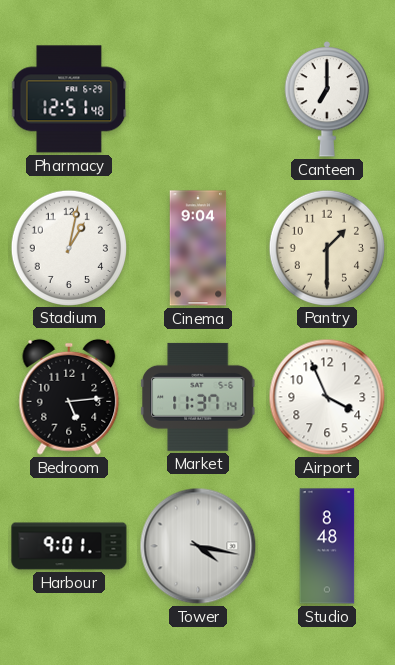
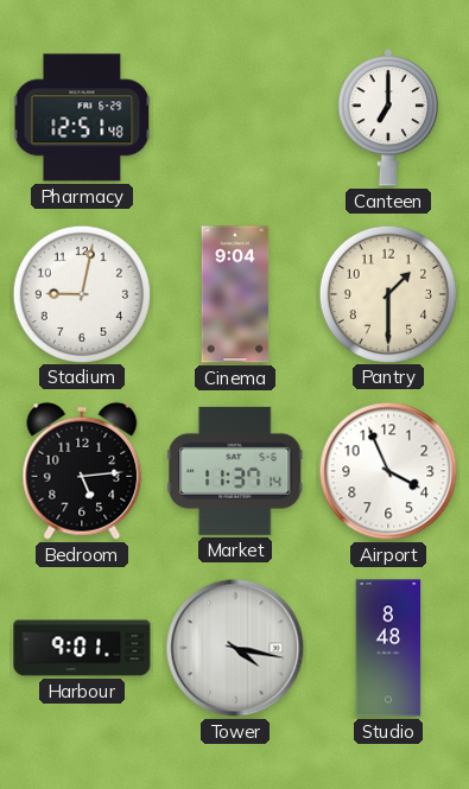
Stadium: 1:02 -> 9:02
